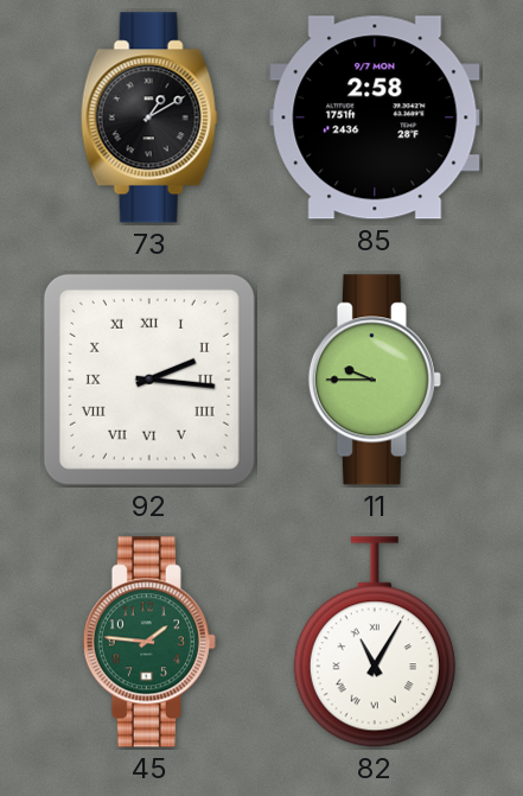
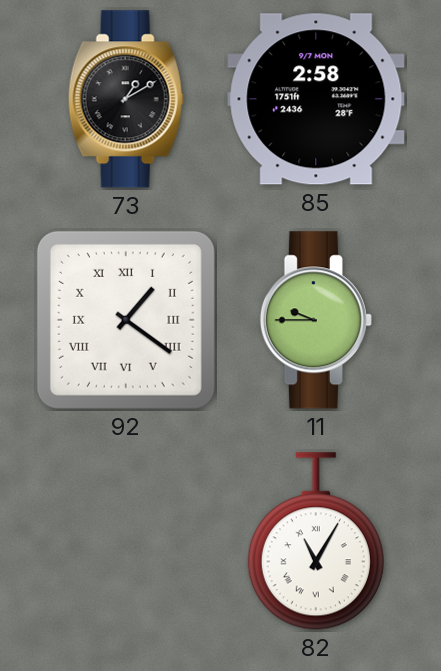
92: 2:16 -> 1:21
45: 1:46 -> none
